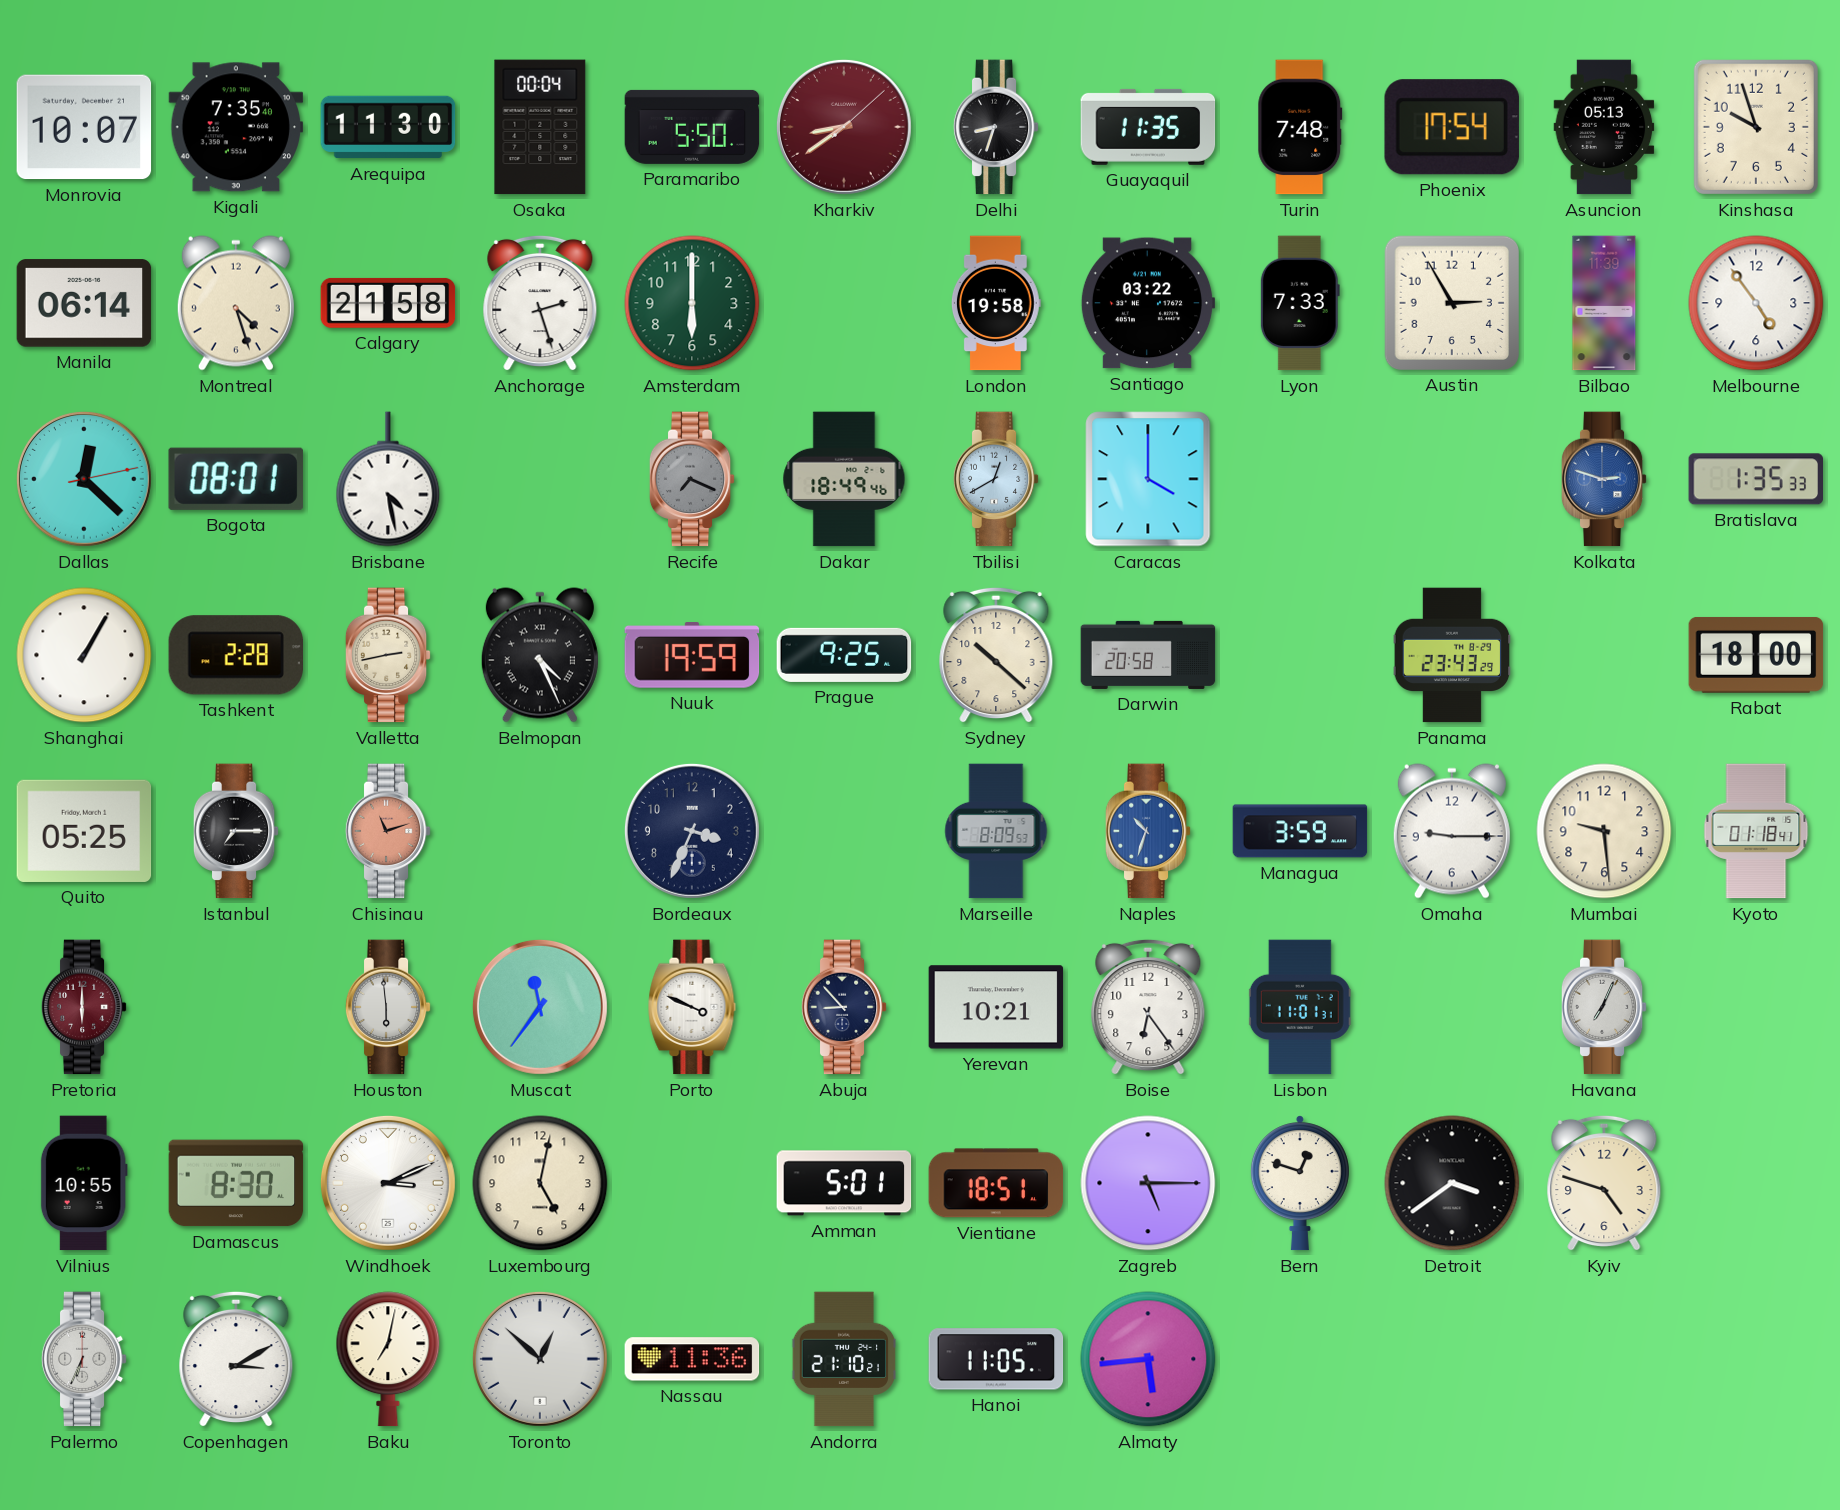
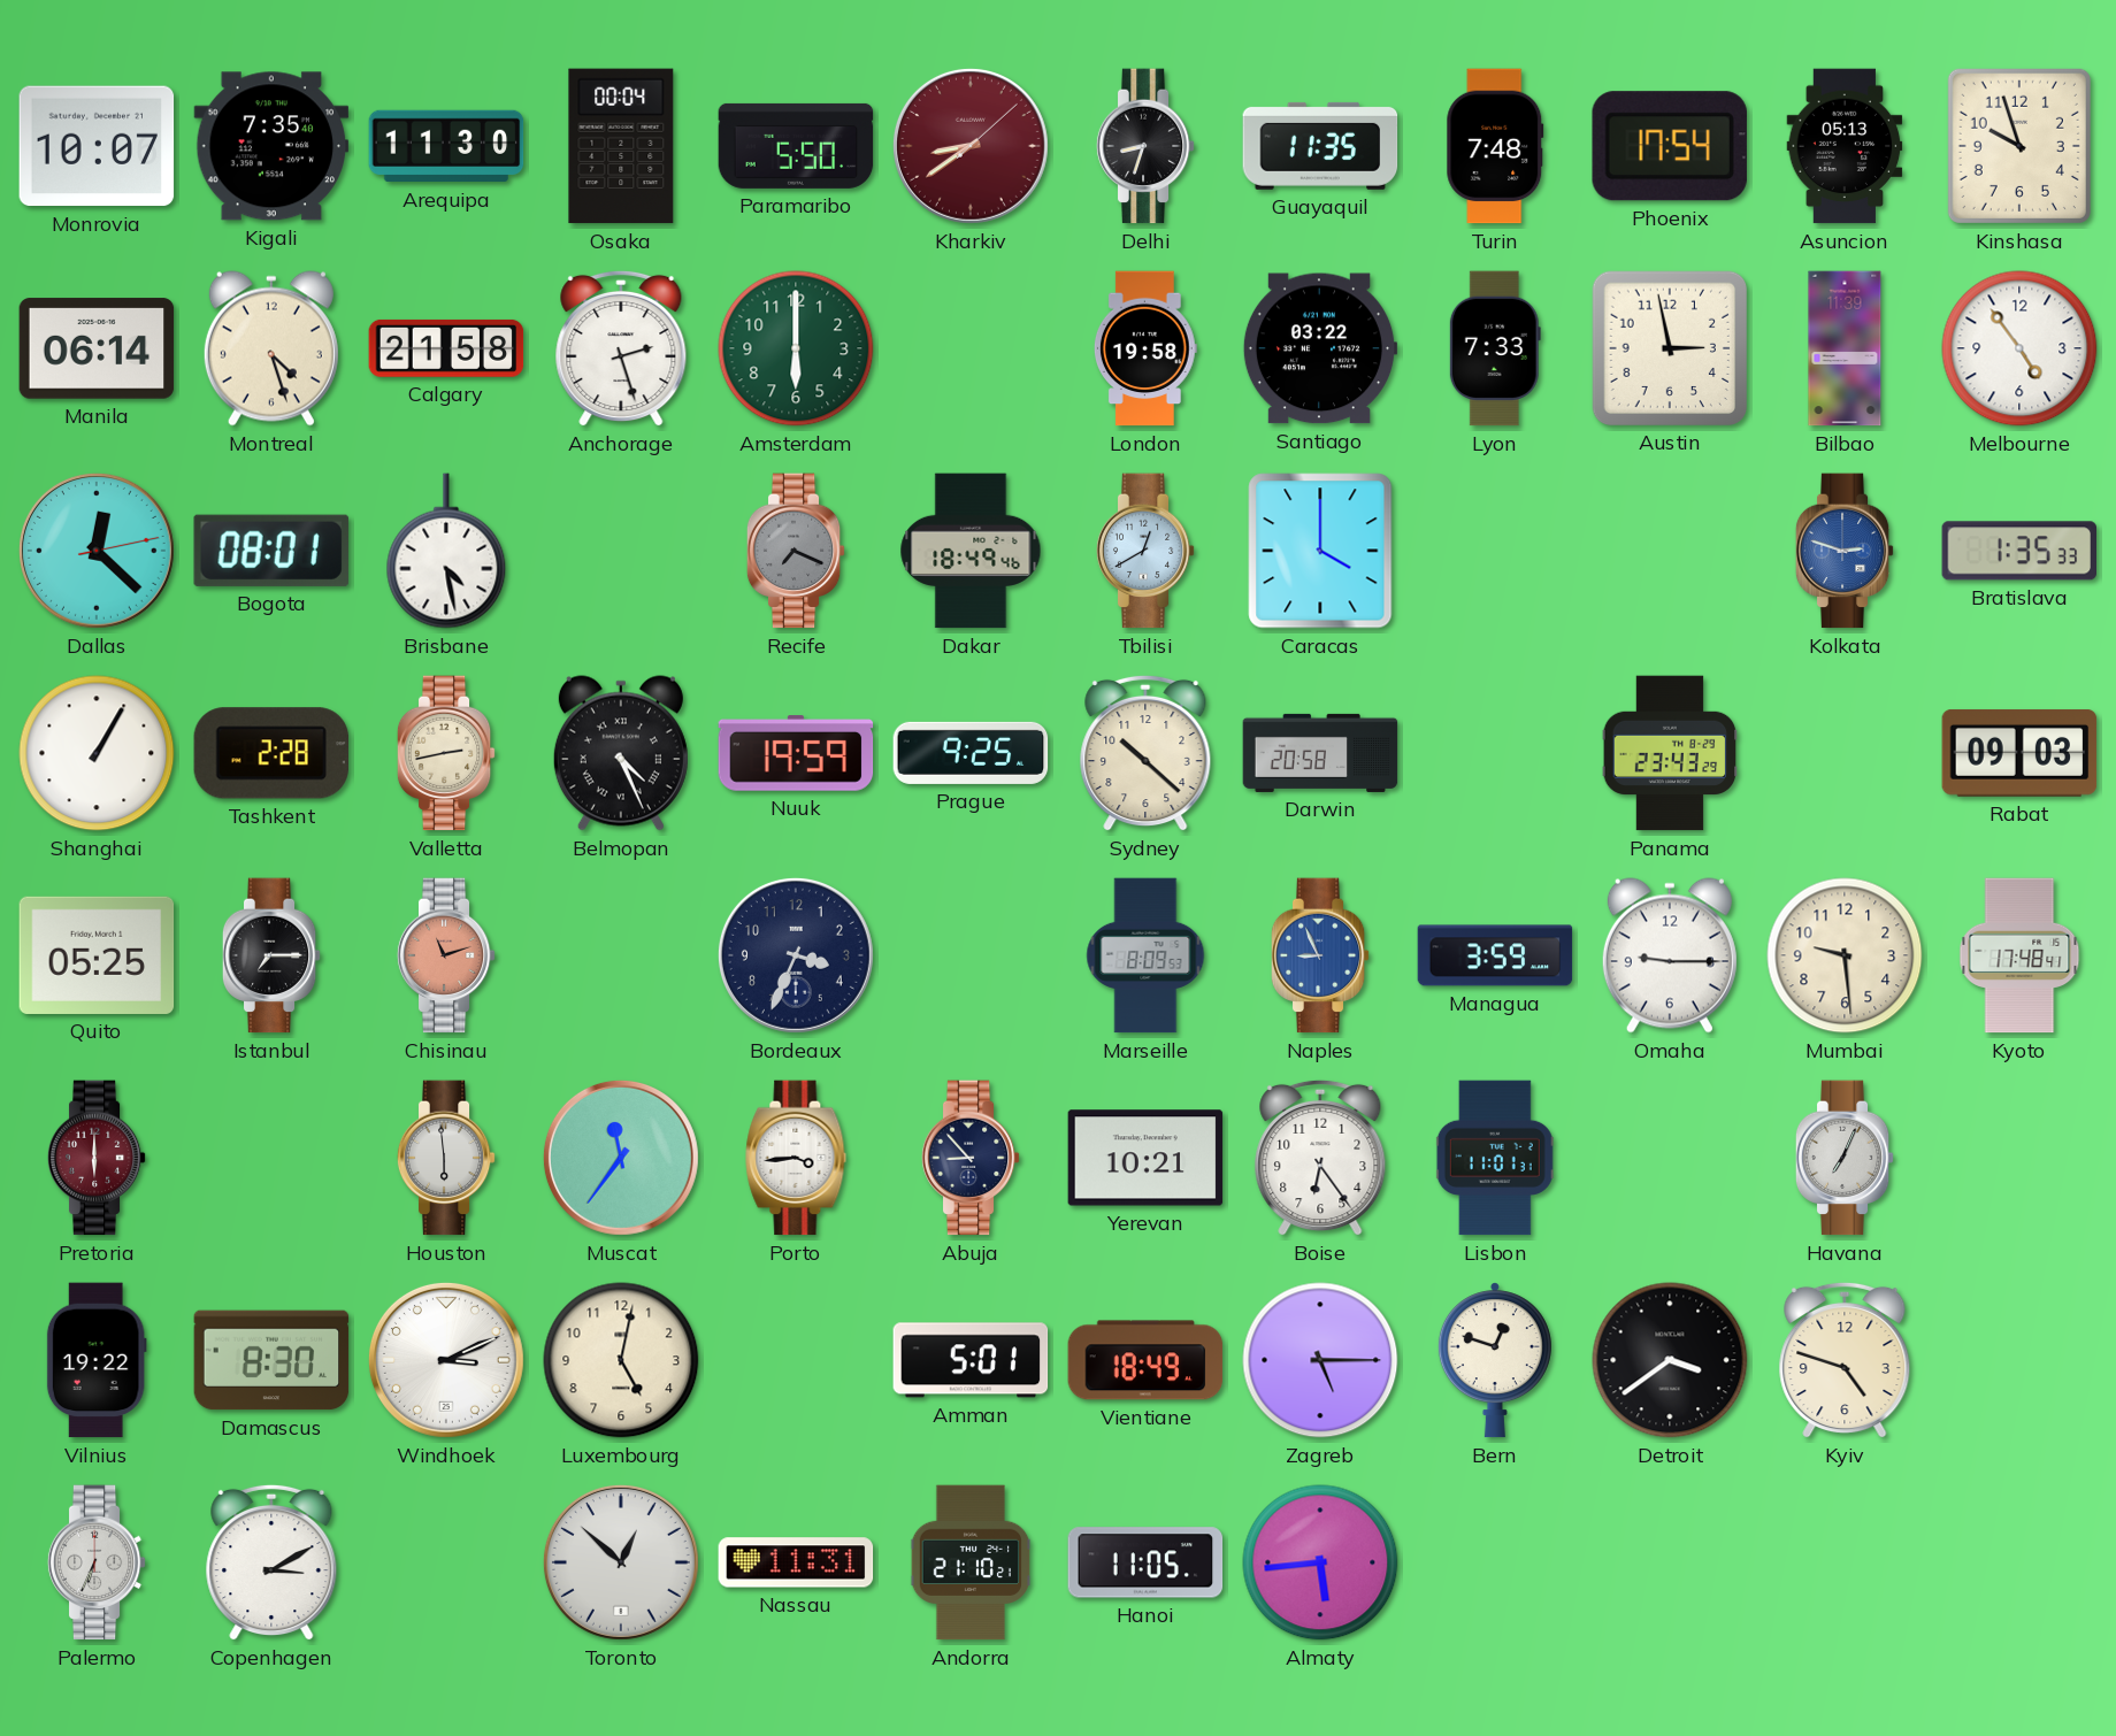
Austin: 2:55 -> 2:58
Rabat: 18:00 -> 09:03
Naples: 10:33 -> 8:56
Kyoto: 01:18 -> 17:48
Porto: 3:49 -> 3:44
Vilnius: 10:55 -> 19:22
Vientiane: 18:51 -> 18:49
Baku: 7:02 -> none
Nassau: 11:36 -> 11:31
